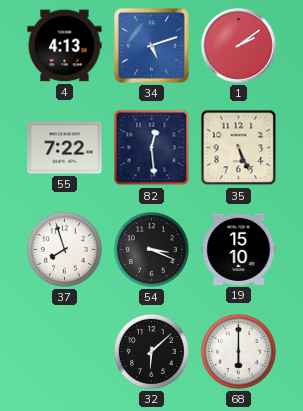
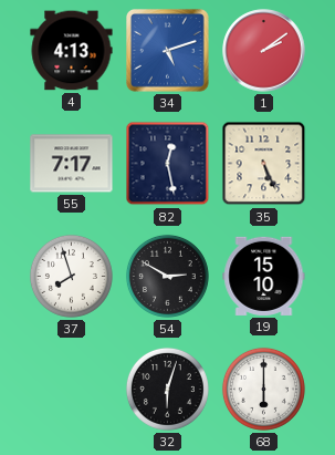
55: 7:22 -> 7:17
82: 12:29 -> 12:28
54: 3:19 -> 2:50
32: 6:08 -> 6:03
